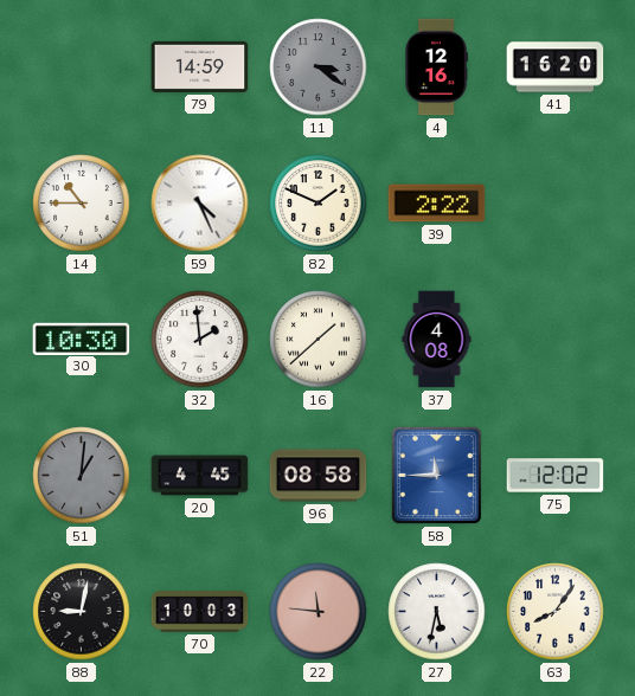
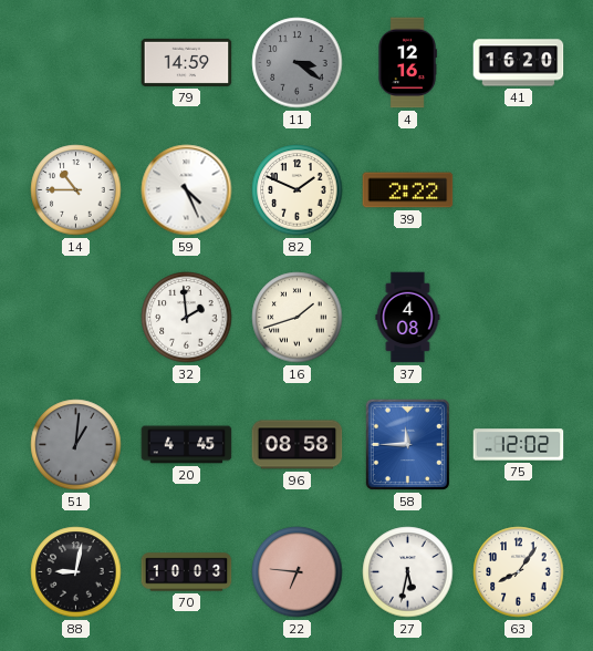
30: 10:30 -> none
16: 1:38 -> 1:42
22: 11:46 -> 6:46
